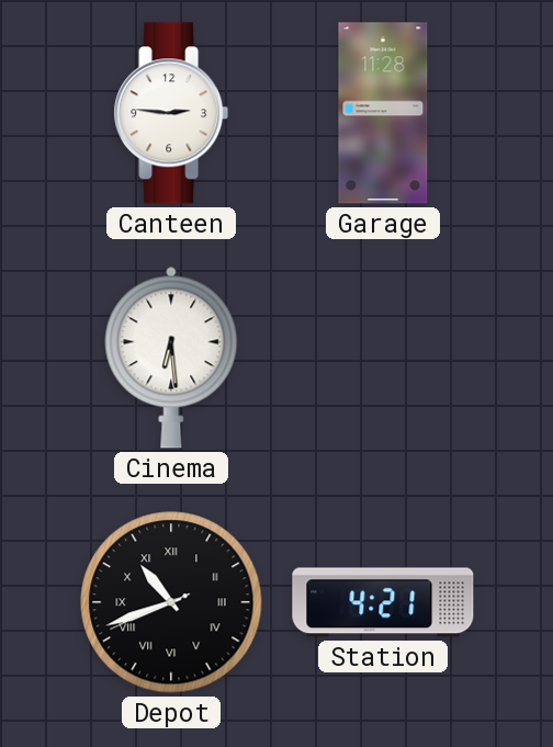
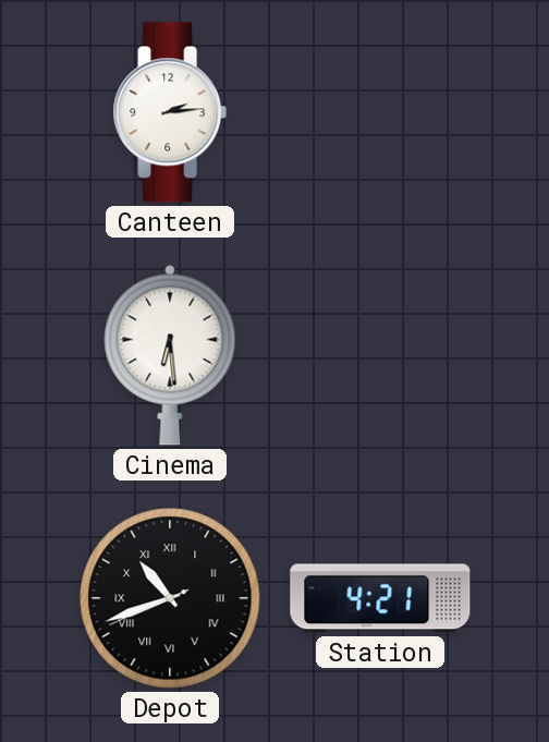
Canteen: 2:46 -> 2:14
Garage: 11:28 -> none
